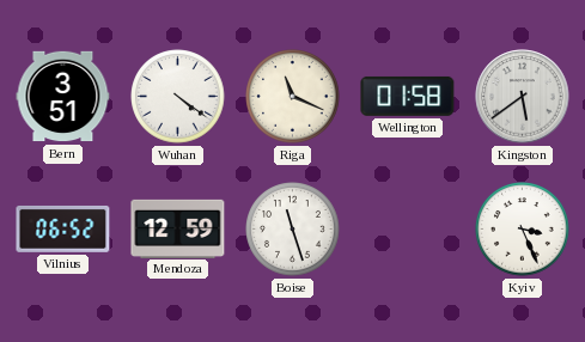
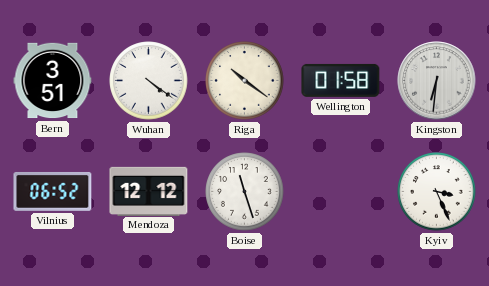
Riga: 11:19 -> 10:21
Kingston: 5:39 -> 6:31
Mendoza: 12:59 -> 12:12
